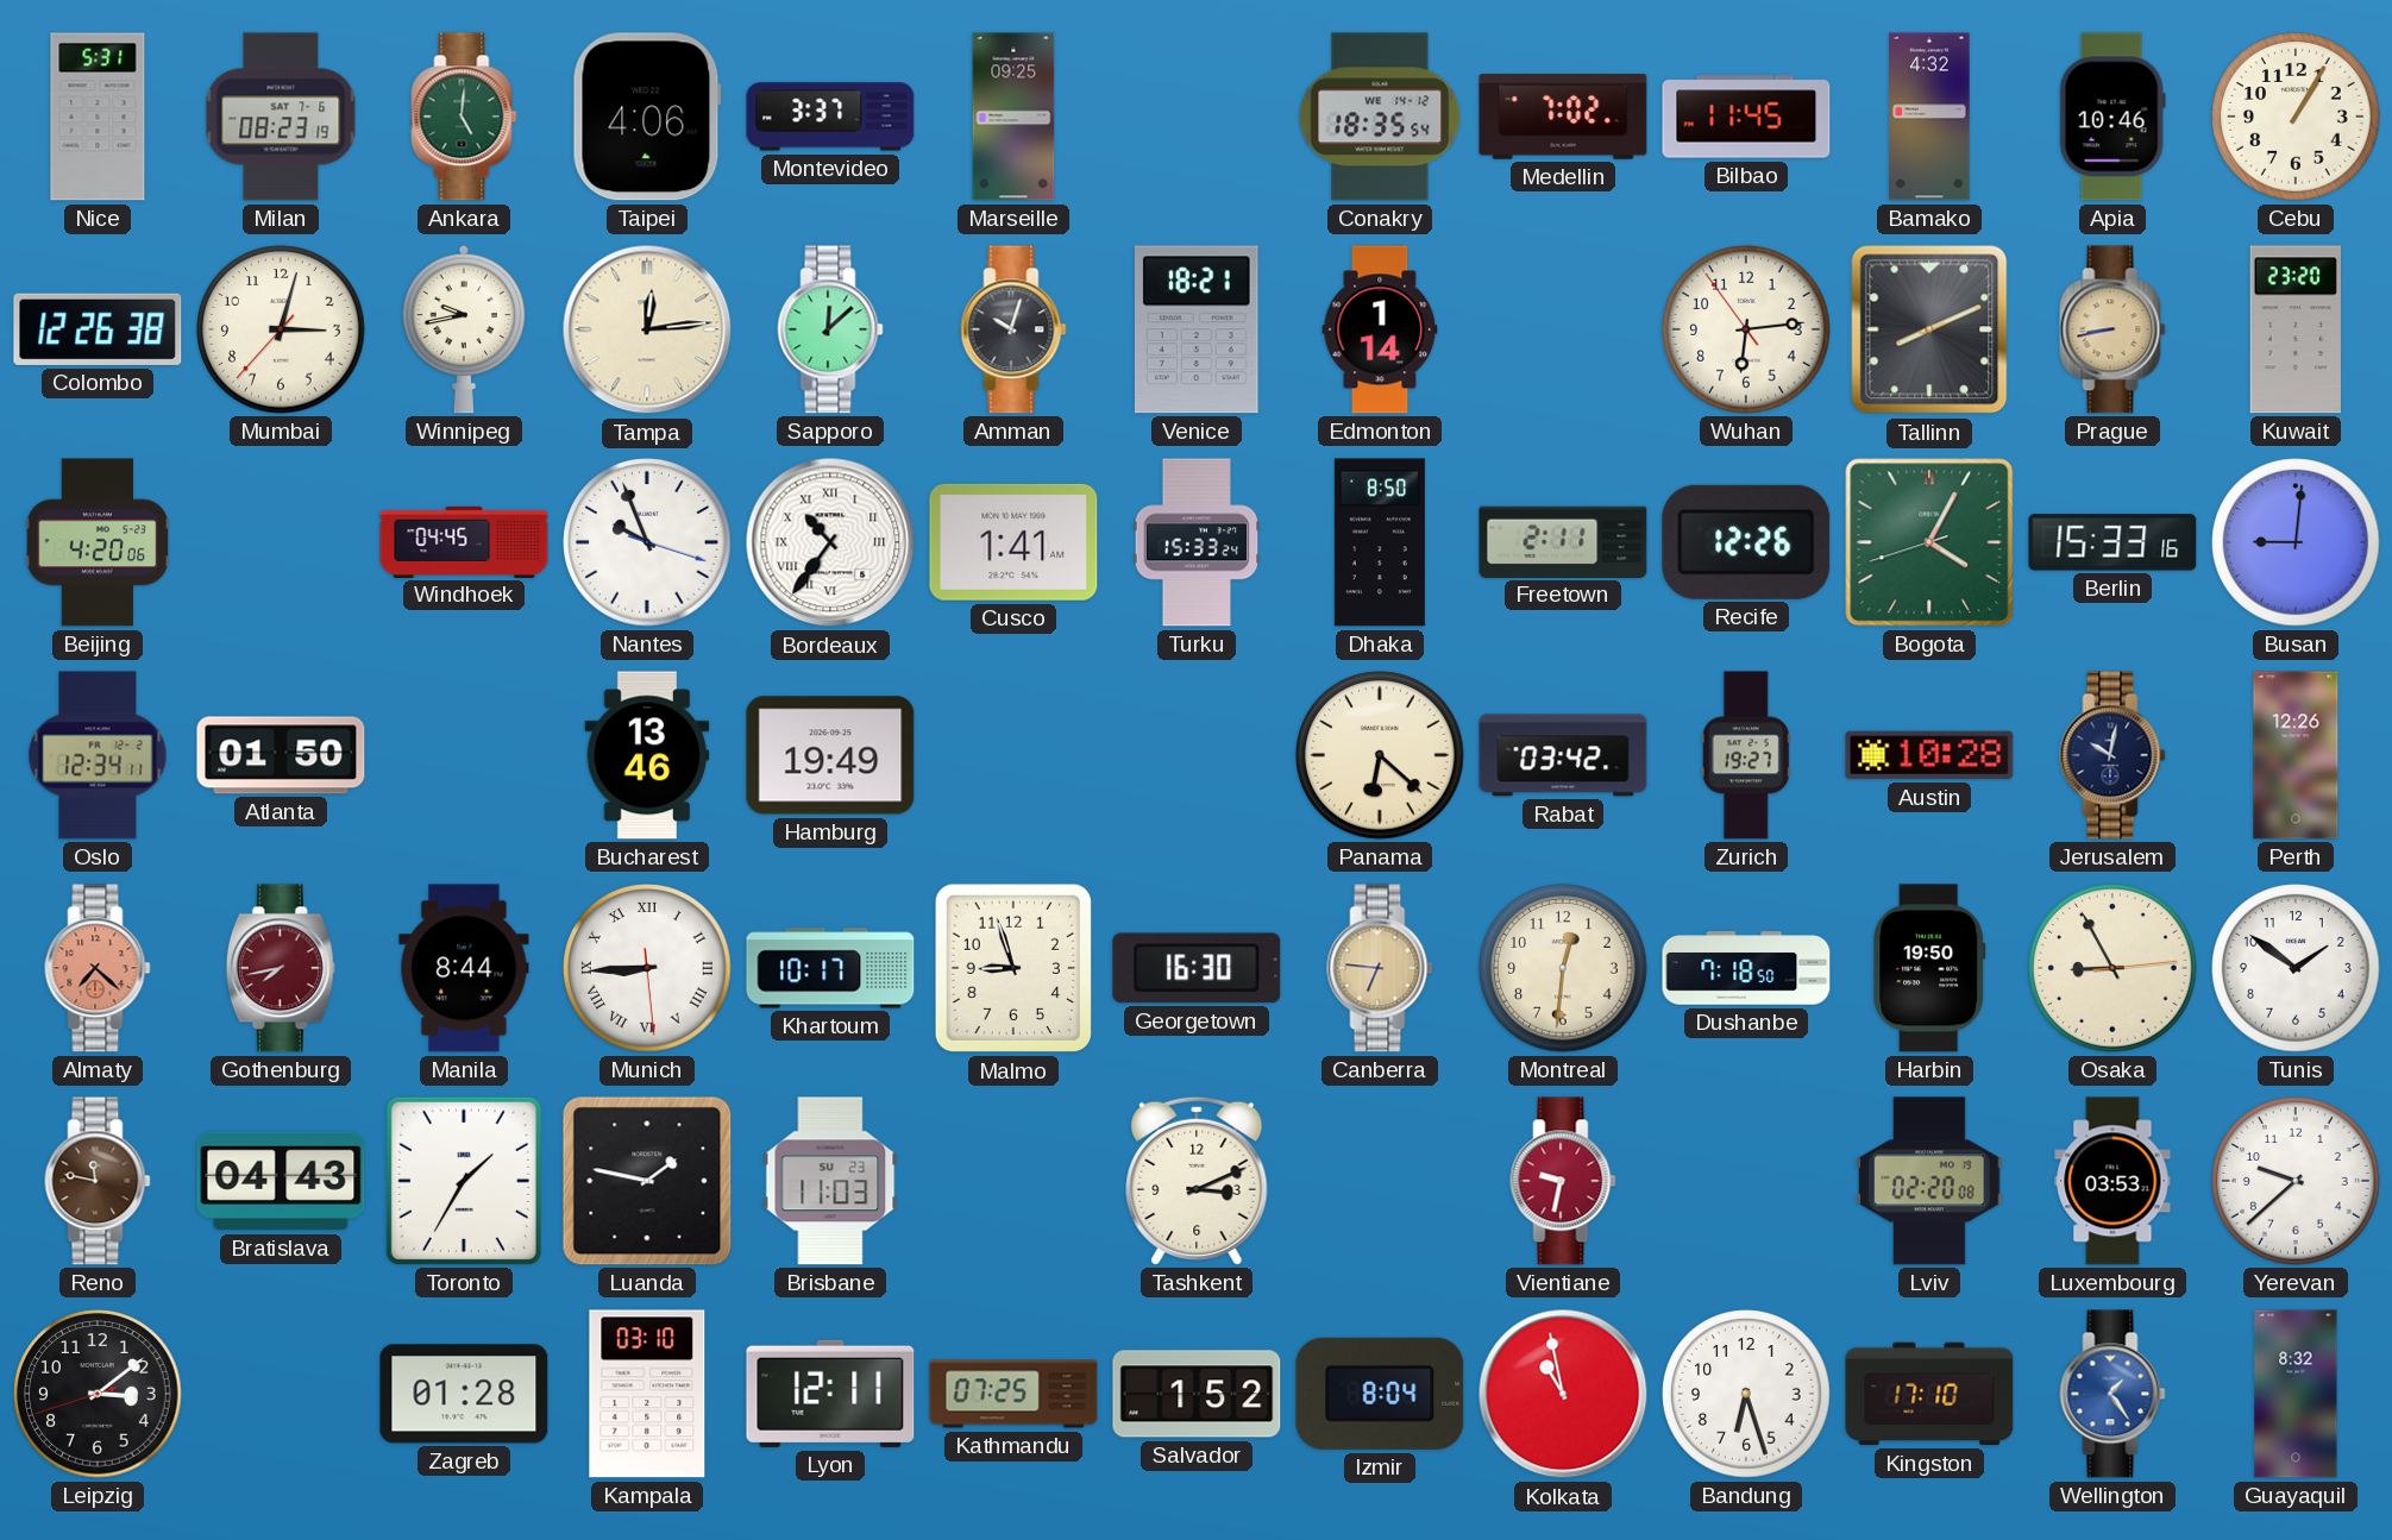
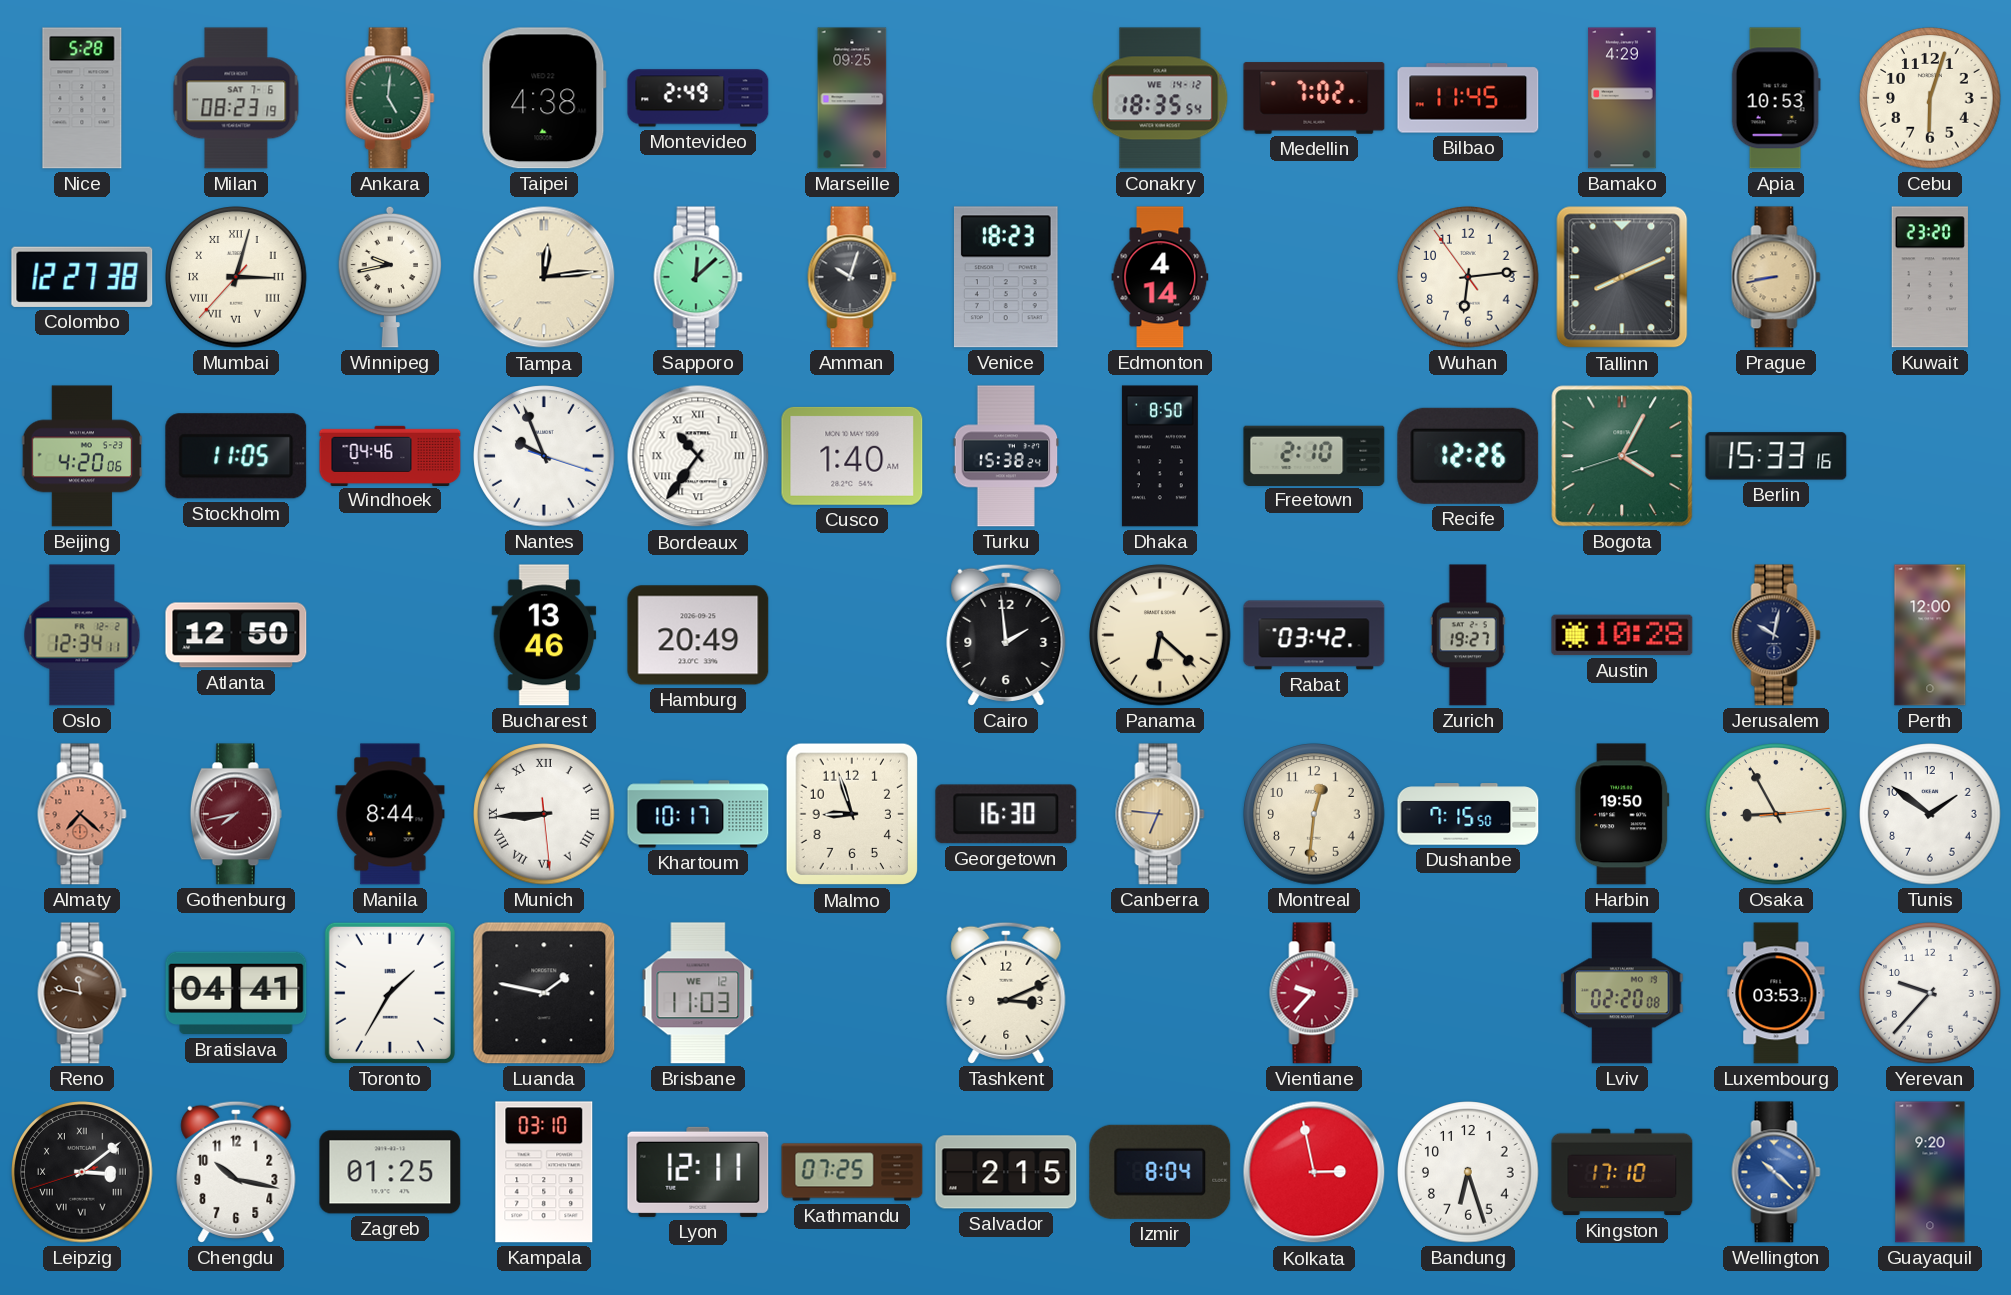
Nice: 5:31 -> 5:28
Taipei: 4:06 -> 4:38
Montevideo: 3:37 -> 2:49
Bamako: 4:32 -> 4:29
Apia: 10:46 -> 10:53
Cebu: 1:05 -> 6:03
Colombo: 12:26 -> 12:27
Mumbai numerals: Arabic -> Roman
Venice: 18:21 -> 18:23
Edmonton: 1:14 -> 4:14
Stockholm: none -> 11:05
Windhoek: 04:45 -> 04:46
Cusco: 1:41 -> 1:40
Turku: 15:33 -> 15:38
Freetown: 2:11 -> 2:10
Busan: 9:01 -> none
Atlanta: 01:50 -> 12:50
Hamburg: 19:49 -> 20:49
Cairo: none -> 1:59
Perth: 12:26 -> 12:00
Dushanbe: 7:18 -> 7:15
Bratislava: 04:43 -> 04:41
Brisbane date: SU 23 -> WE 12
Vientiane: 9:32 -> 9:37
Yerevan: 9:38 -> 9:37
Leipzig numerals: Arabic -> Roman
Chengdu: none -> 10:17
Zagreb: 01:28 -> 01:25
Salvador: 1:52 -> 2:15
Kolkata: 10:58 -> 2:58
Wellington: 1:24 -> 10:22
Guayaquil: 8:32 -> 9:20
